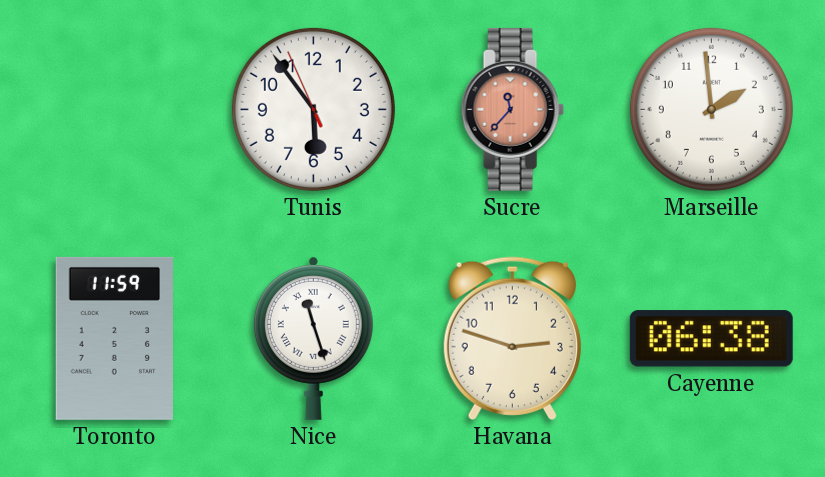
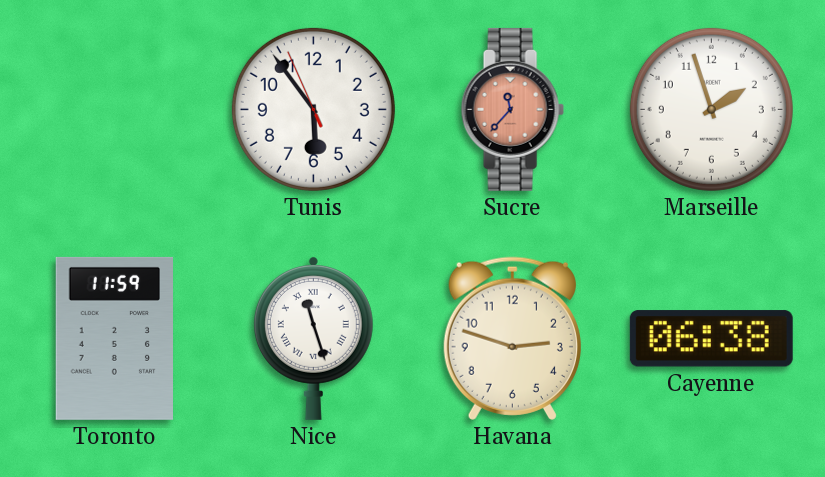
Marseille: 1:59 -> 1:57
